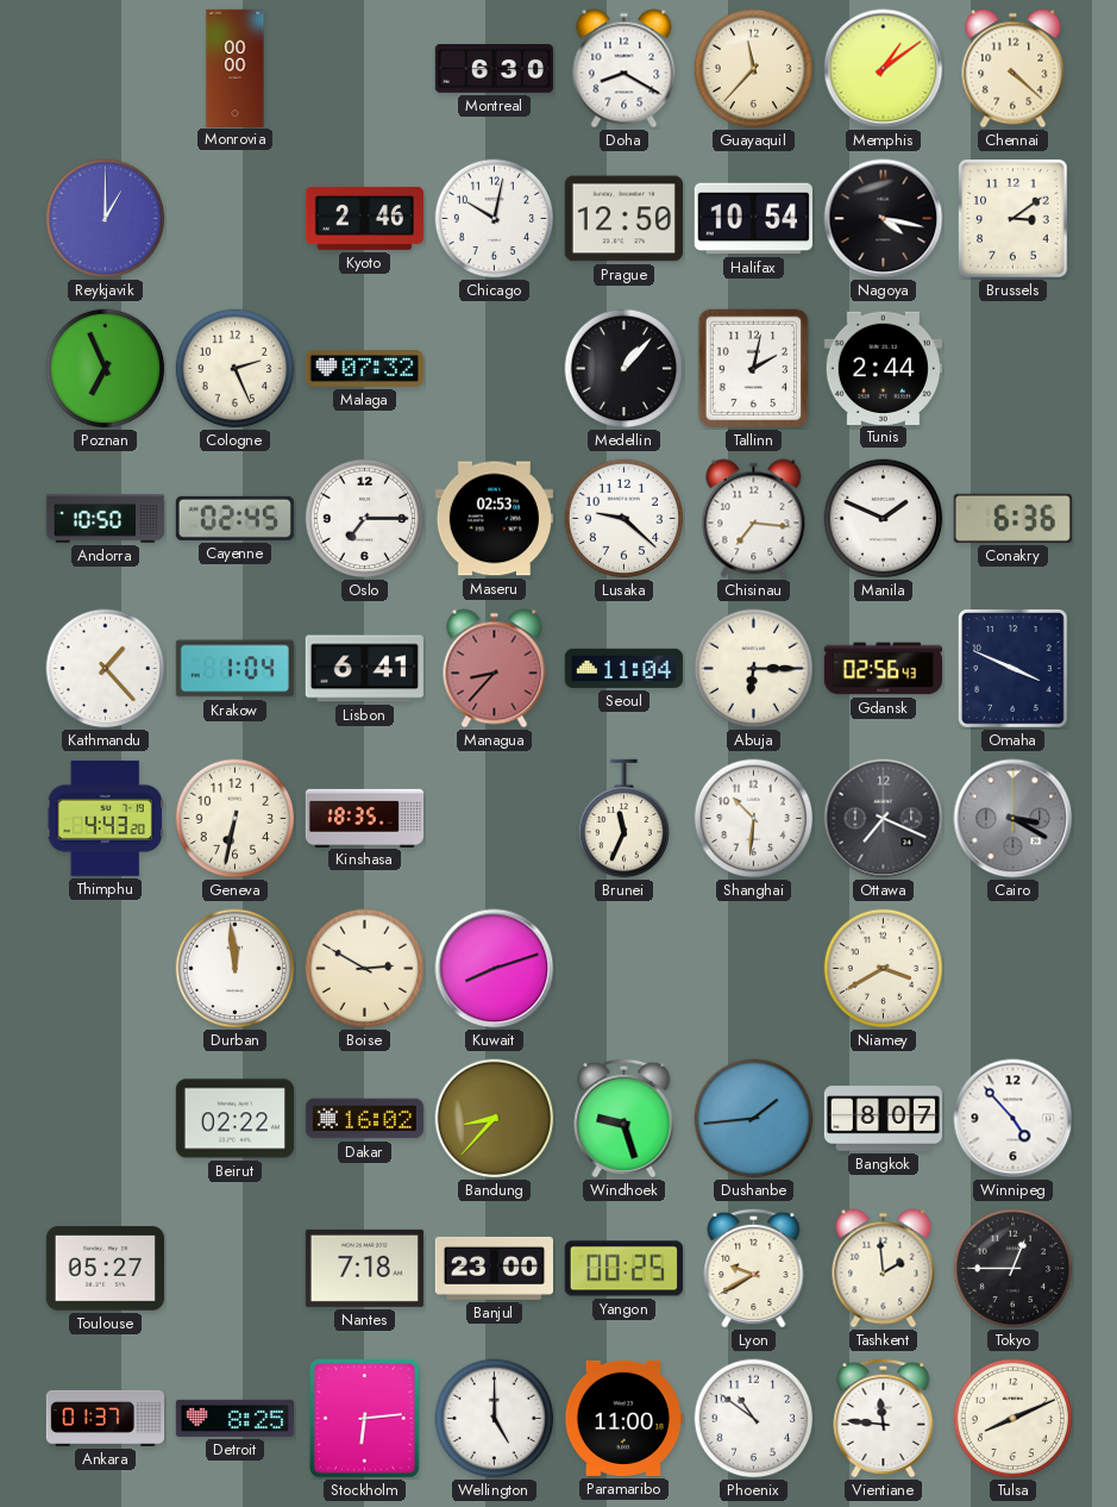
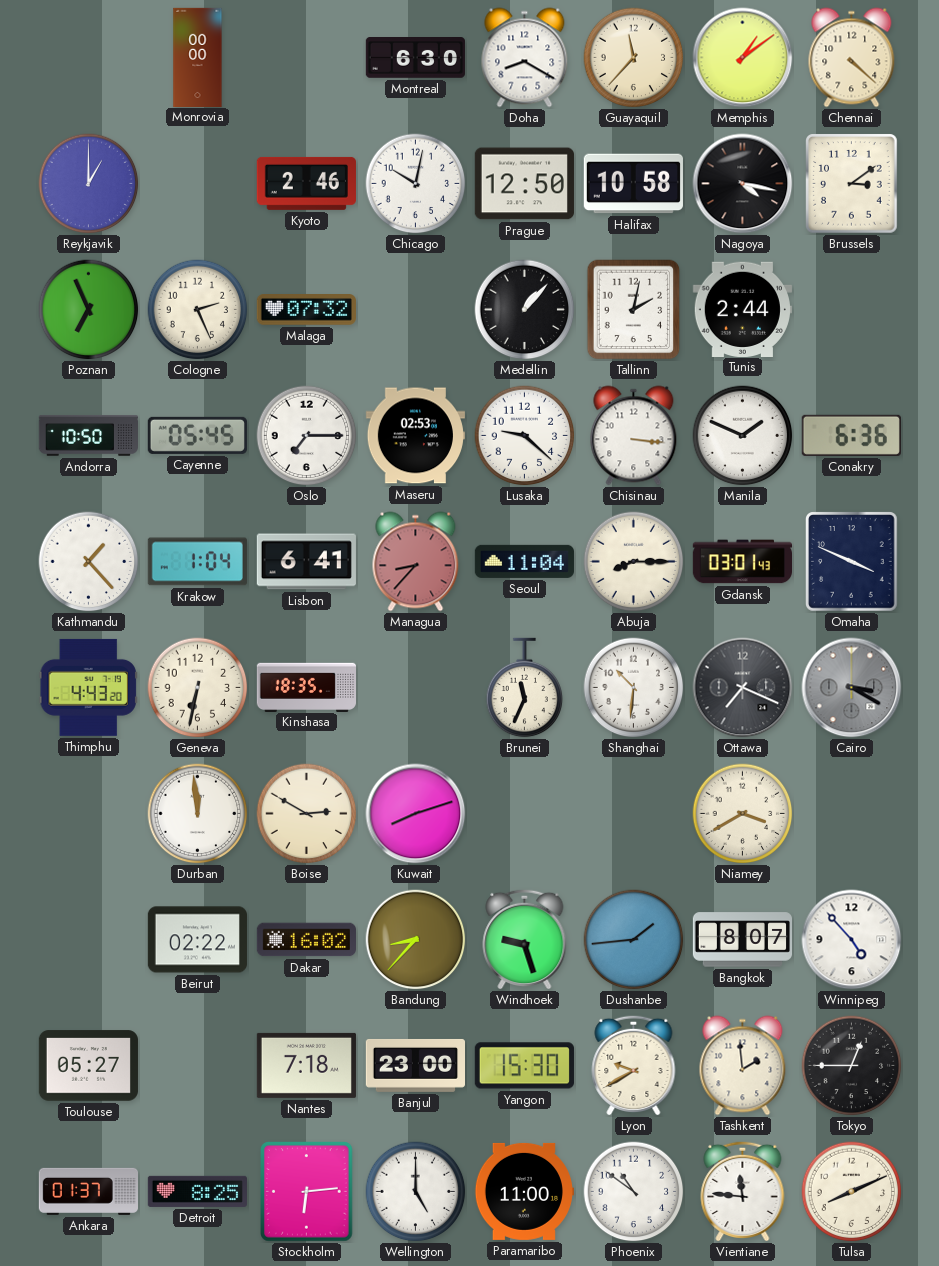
Halifax: 10:54 -> 10:58
Cayenne: 02:45 -> 05:45
Chisinau: 7:16 -> 3:16
Abuja: 6:15 -> 8:15
Gdansk: 02:56 -> 03:01
Yangon: 00:25 -> 15:30
